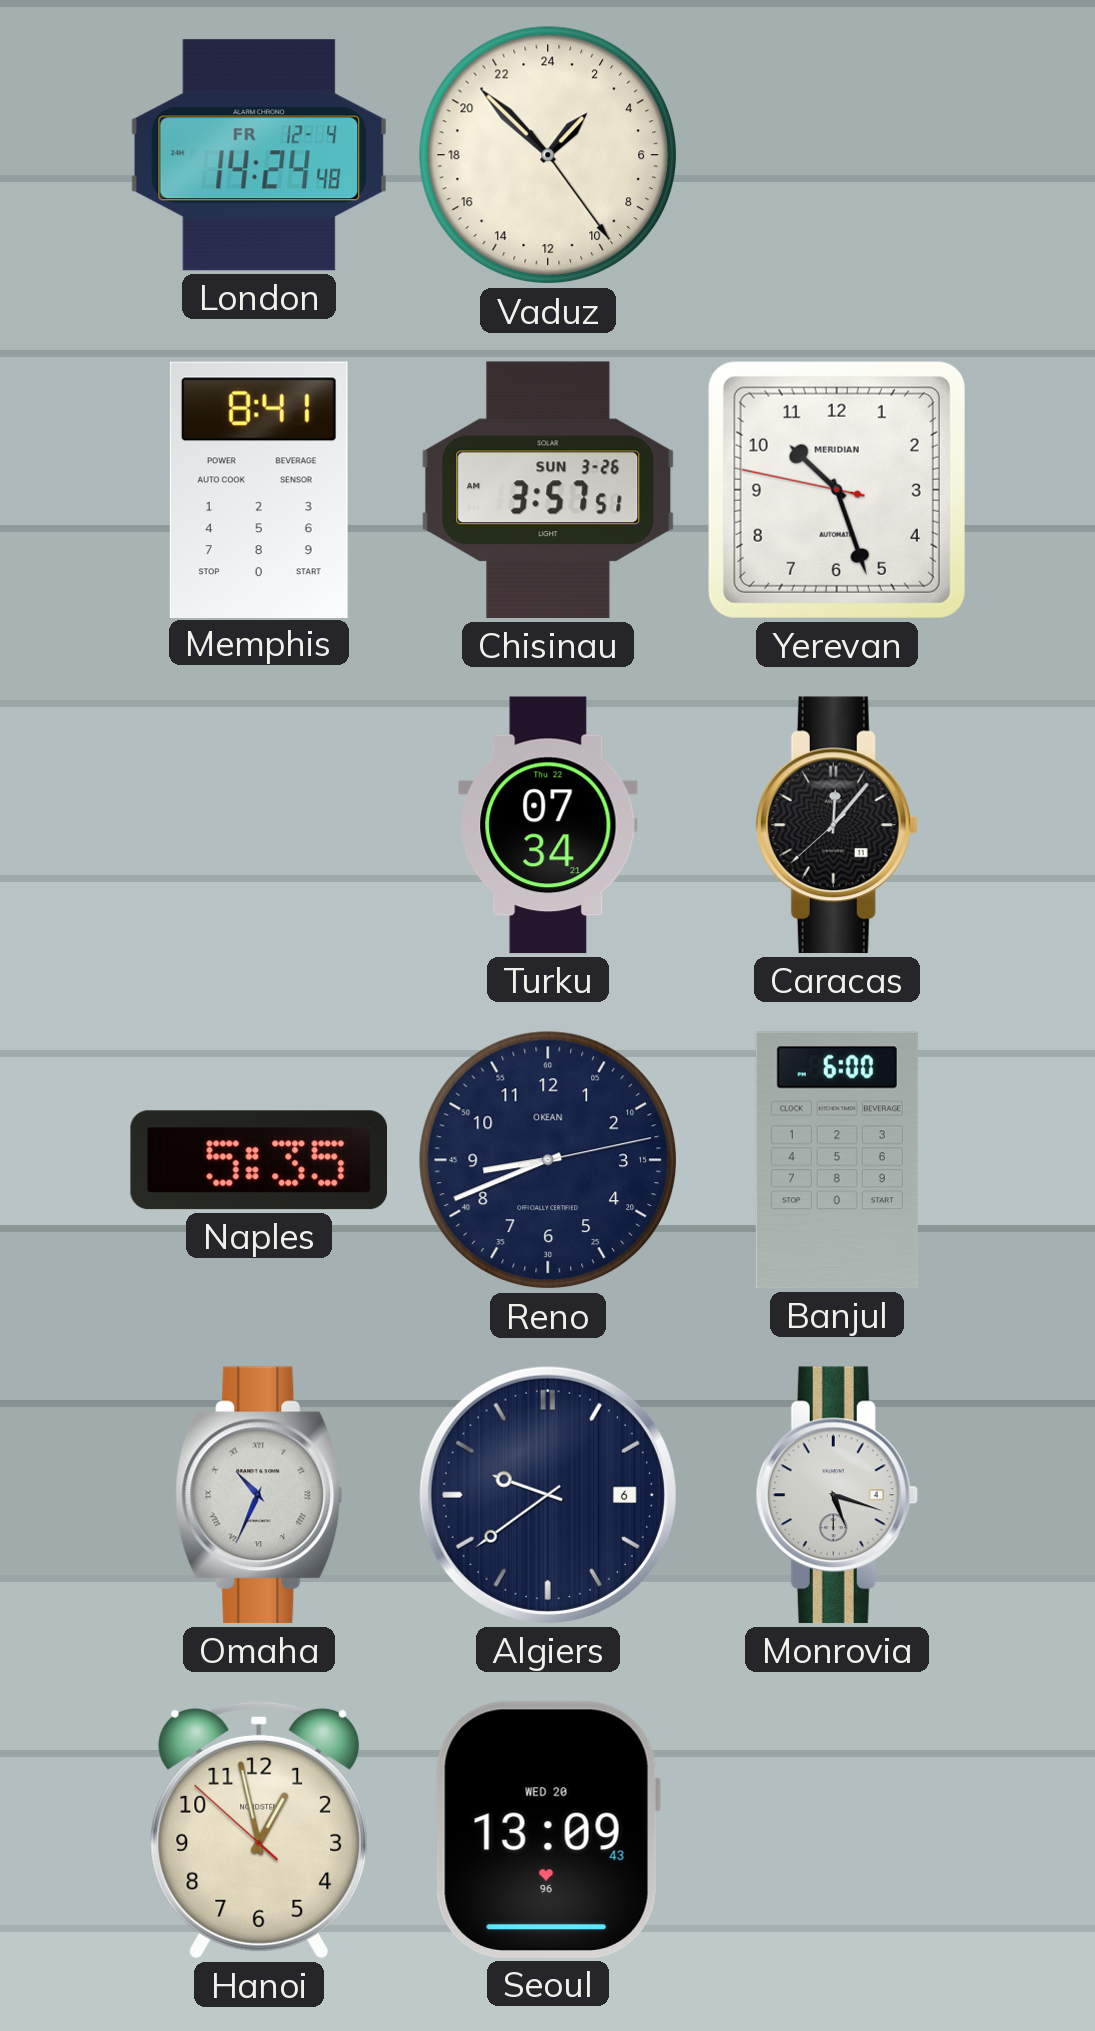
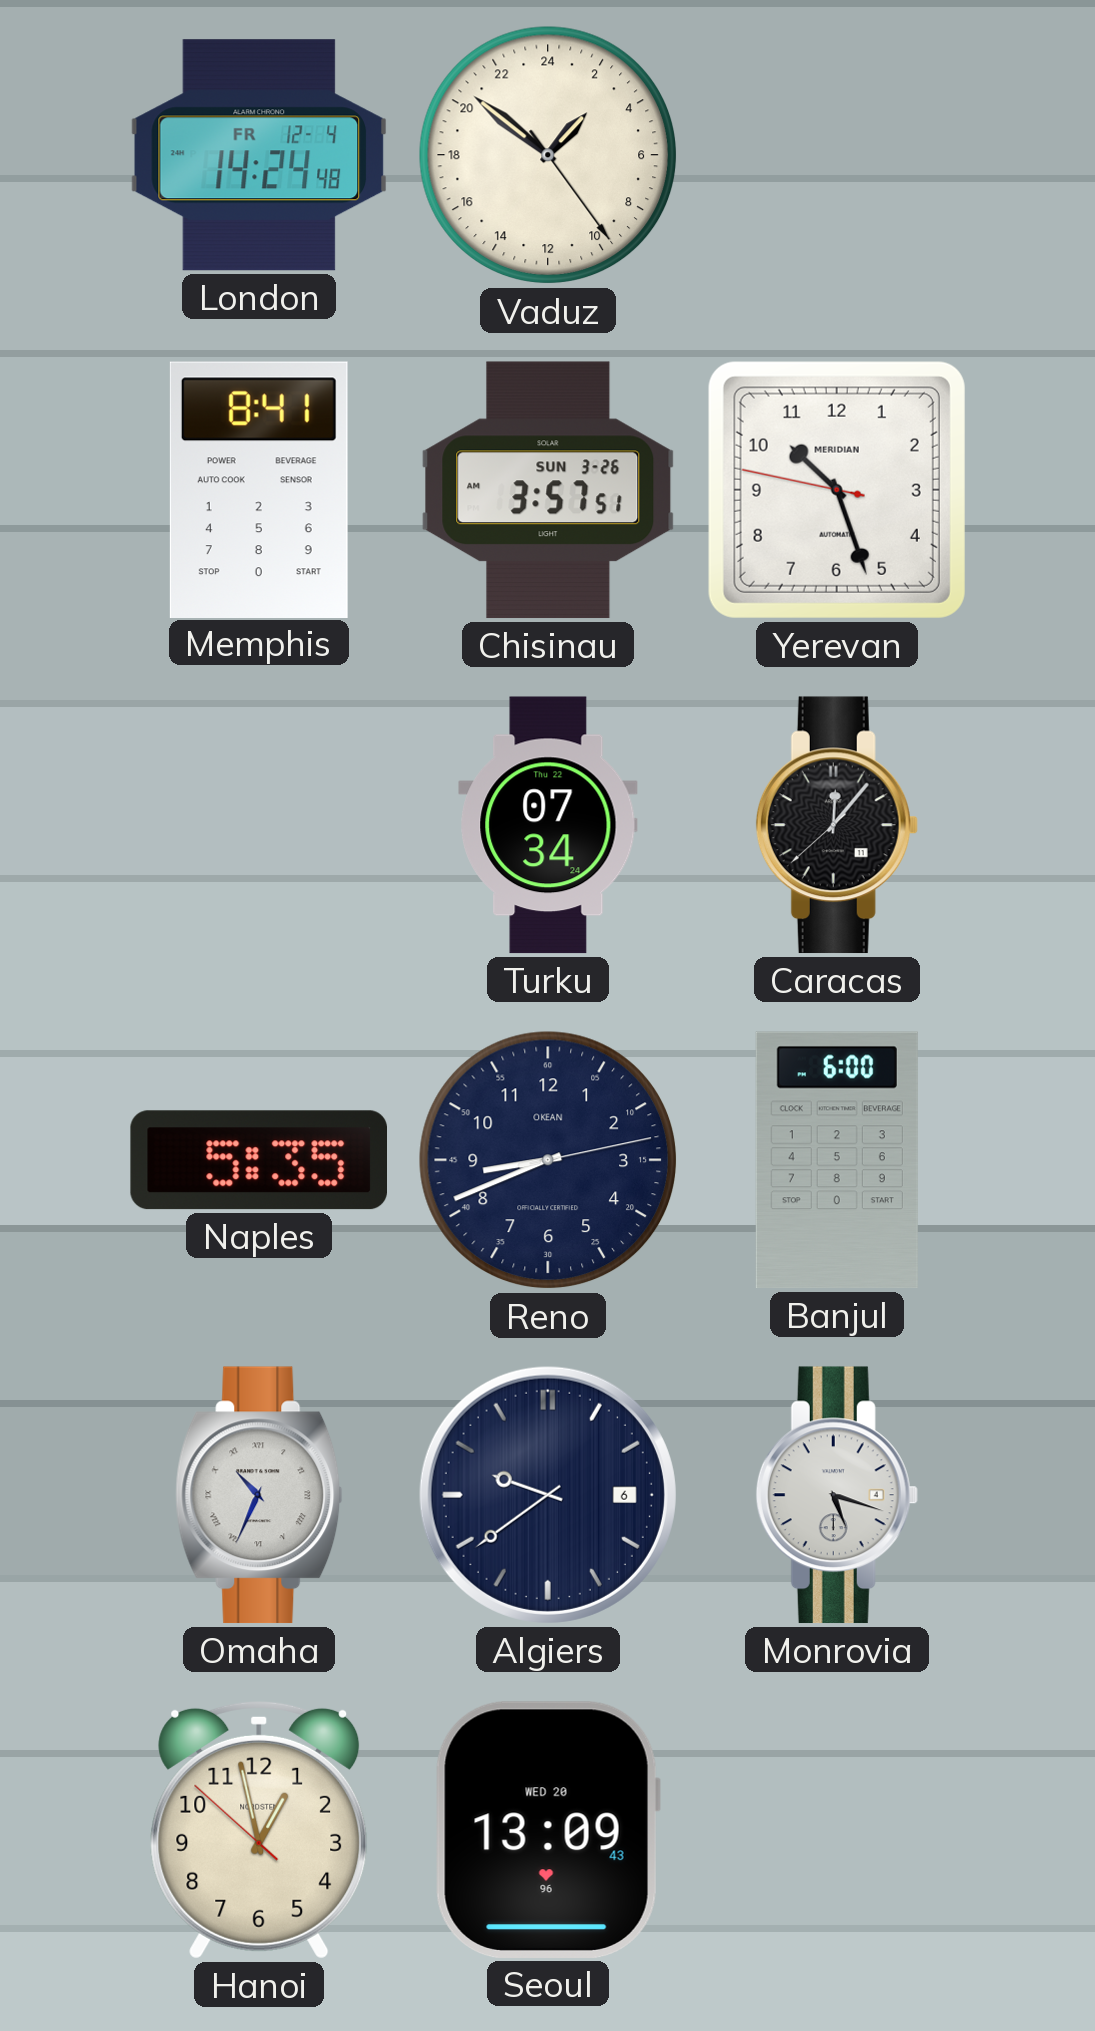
Vaduz: 2:52 -> 2:51
Turku: 07:34:21 -> 07:34:24
